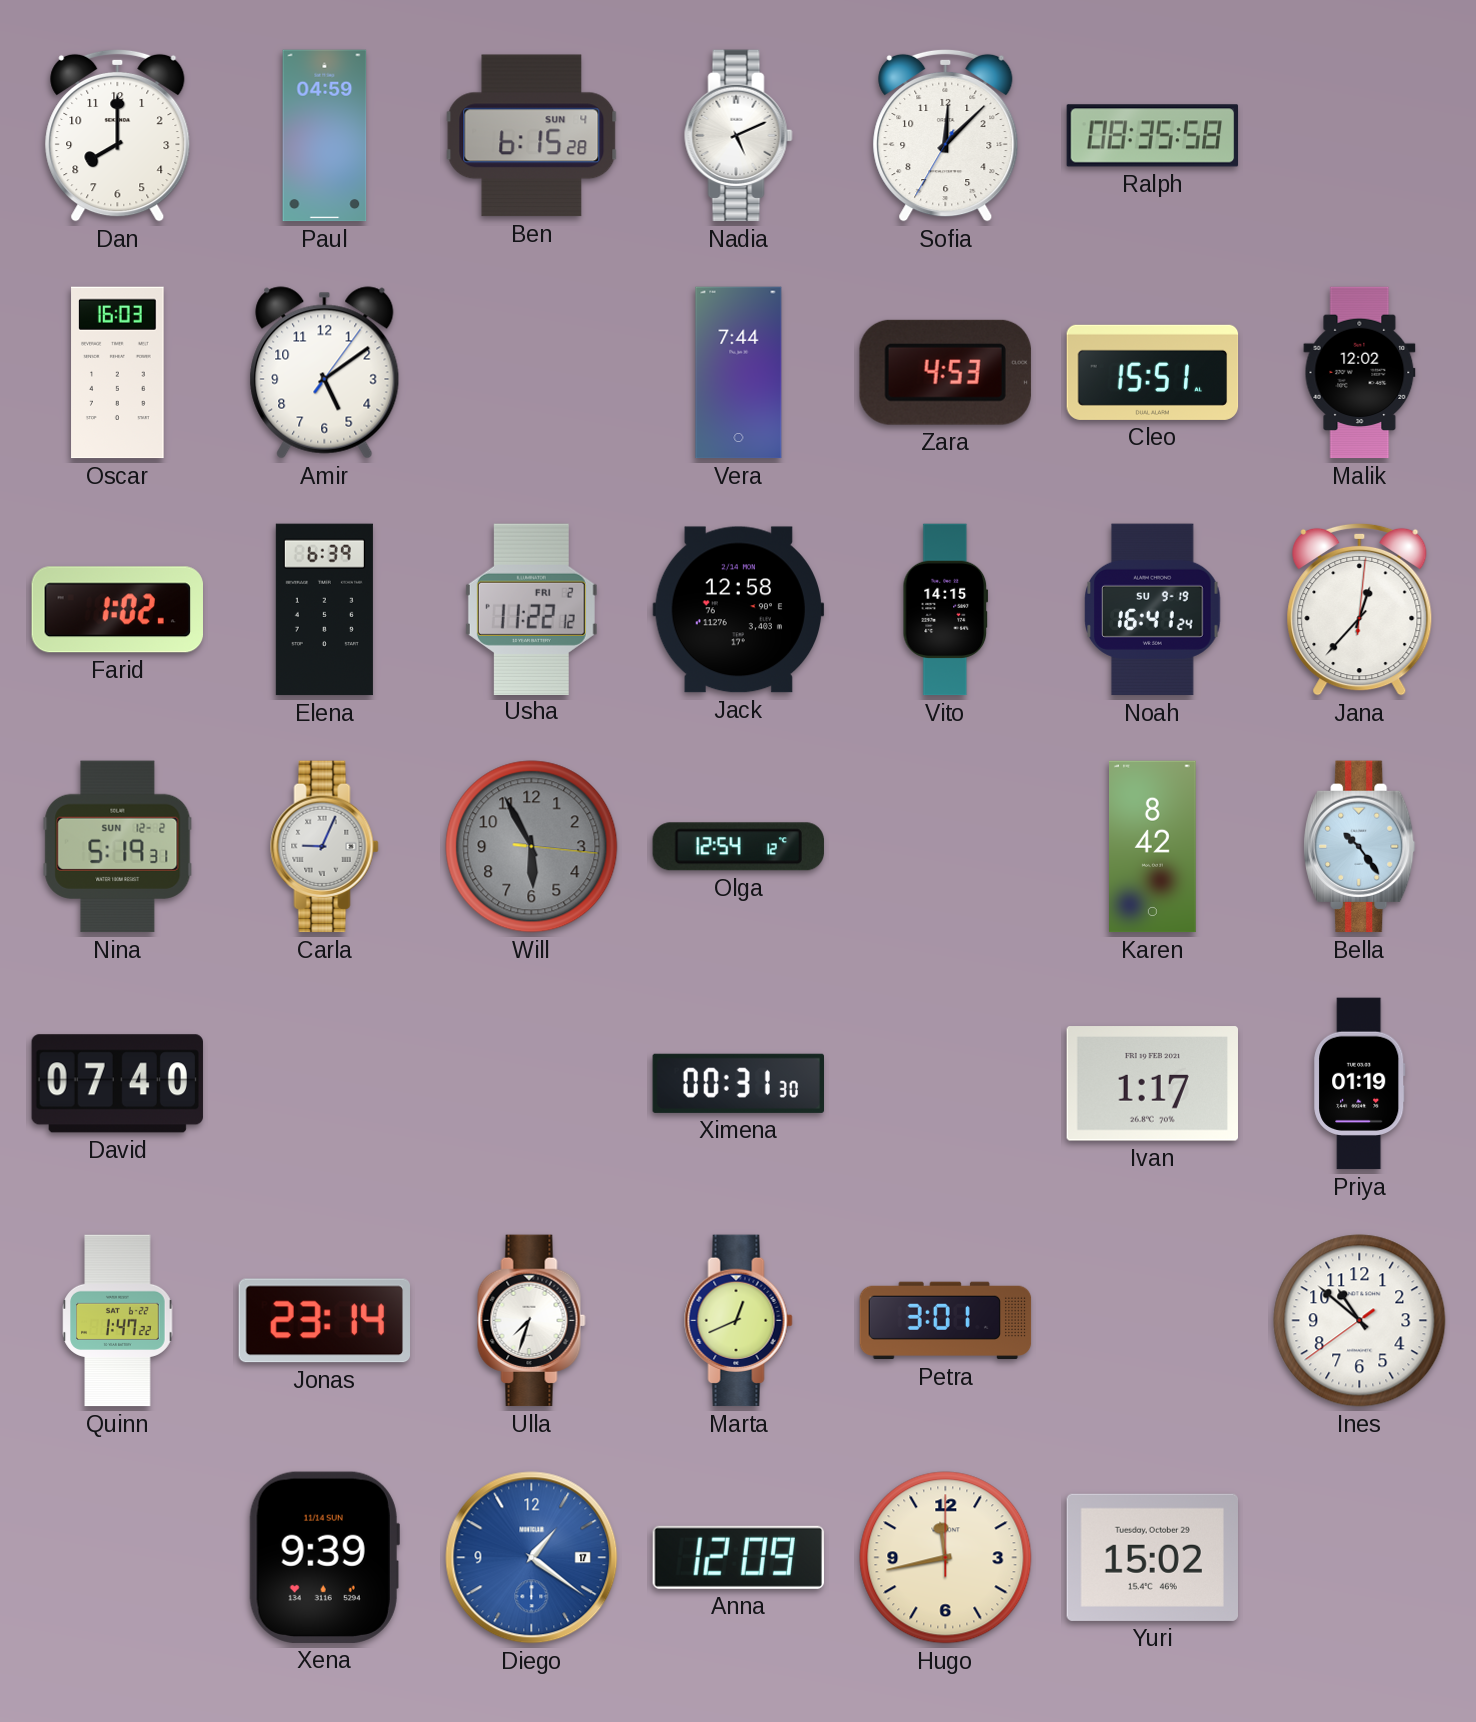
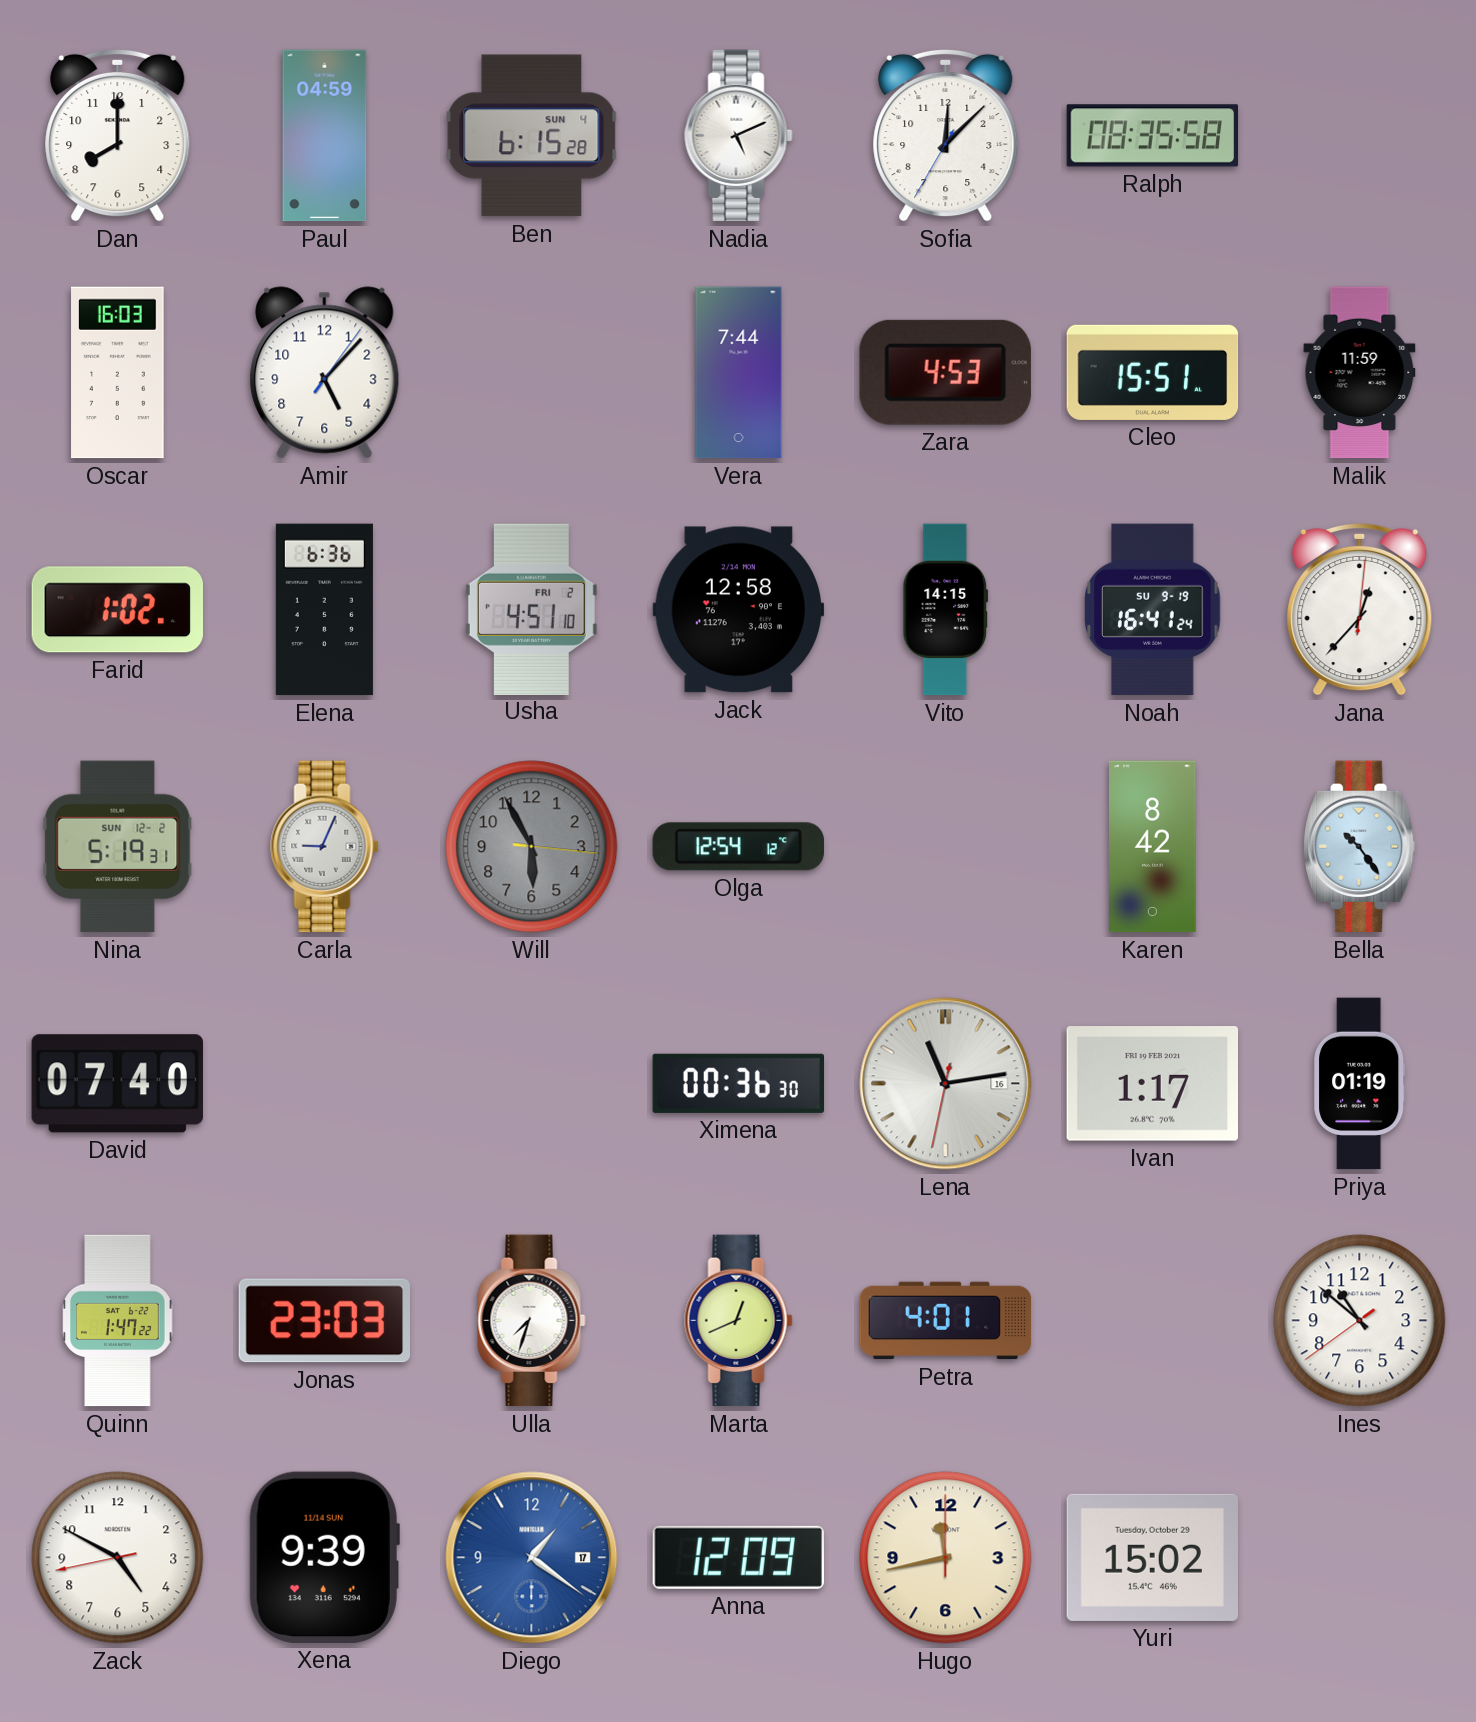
Amir: 5:09 -> 5:07
Malik: 12:02 -> 11:59
Elena: 6:39 -> 6:36
Usha: 11:22 -> 4:51
Ximena: 00:31 -> 00:36
Lena: none -> 11:13
Jonas: 23:14 -> 23:03
Petra: 3:01 -> 4:01
Zack: none -> 4:49
